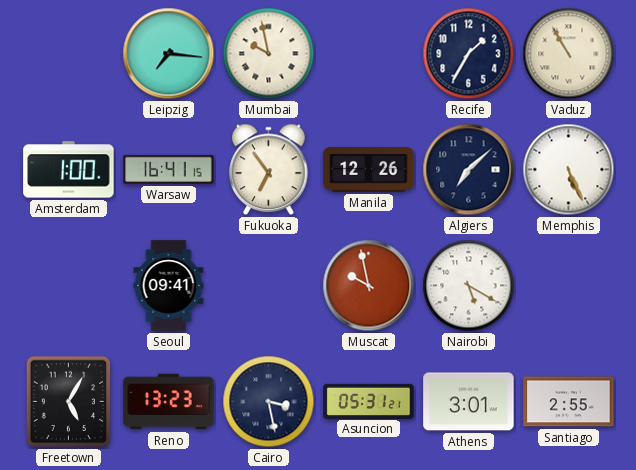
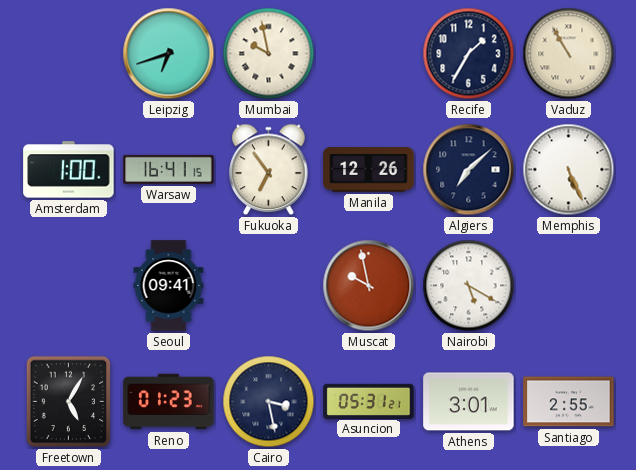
Leipzig: 7:16 -> 6:42
Reno: 13:23 -> 01:23
